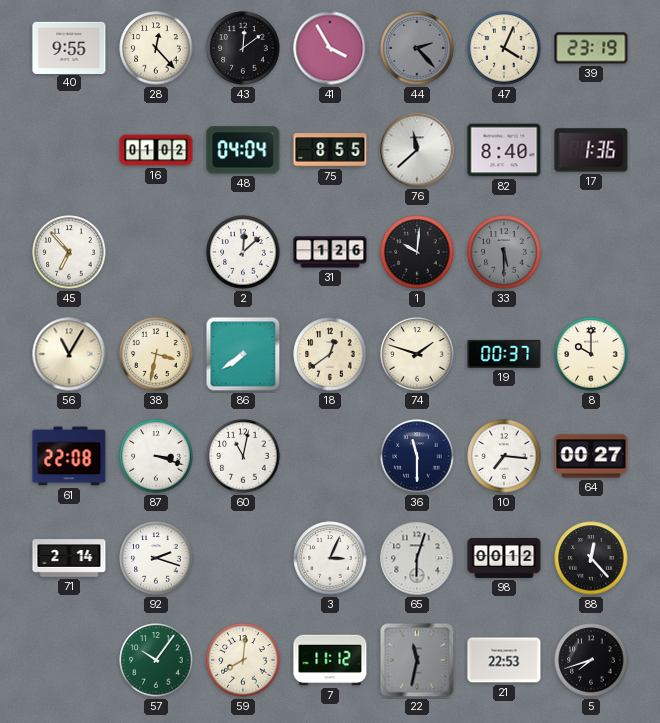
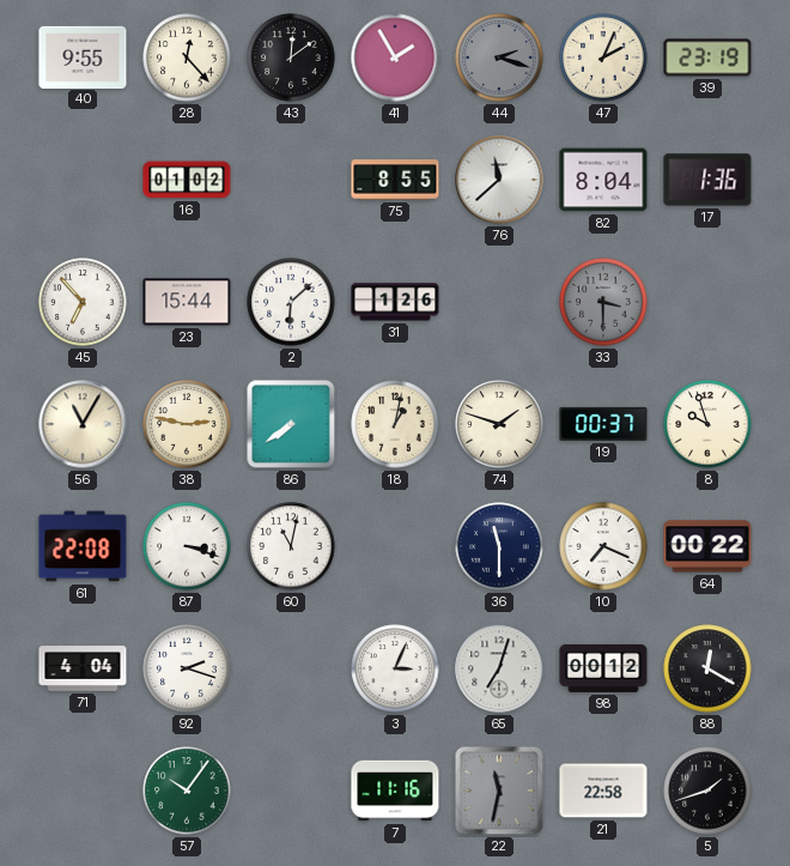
41: 3:55 -> 1:55
44: 2:23 -> 2:18
47: 4:04 -> 2:04
48: 04:04 -> none
82: 8:40 -> 8:04
23: none -> 15:44
2: 12:08 -> 6:08
1: 10:01 -> none
33: 5:30 -> 3:30
38: 3:32 -> 2:47
18: 12:39 -> 1:02
8: 10:00 -> 9:57
10: 7:16 -> 7:19
64: 00:27 -> 00:22
71: 2:14 -> 4:04
65: 6:03 -> 7:03
88: 12:23 -> 12:20
59: 8:01 -> none
7: 11:12 -> 11:16
21: 22:53 -> 22:58
5: 7:42 -> 1:42
